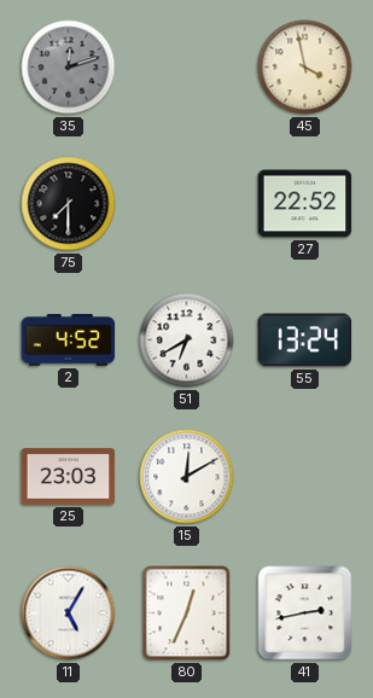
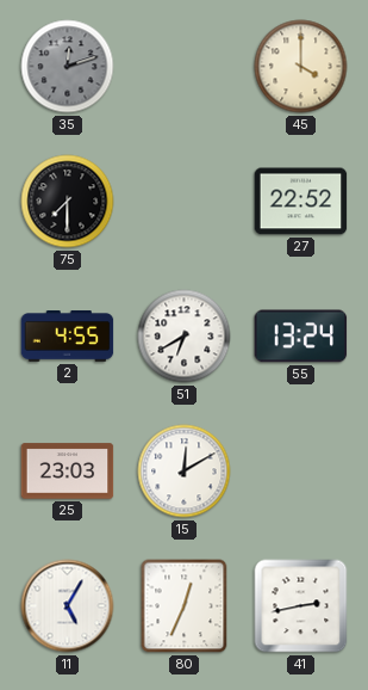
45: 3:58 -> 4:00
2: 4:52 -> 4:55
